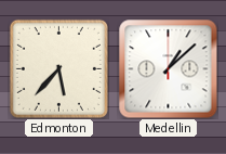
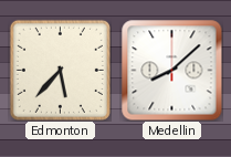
Medellin: 1:08 -> 8:08
